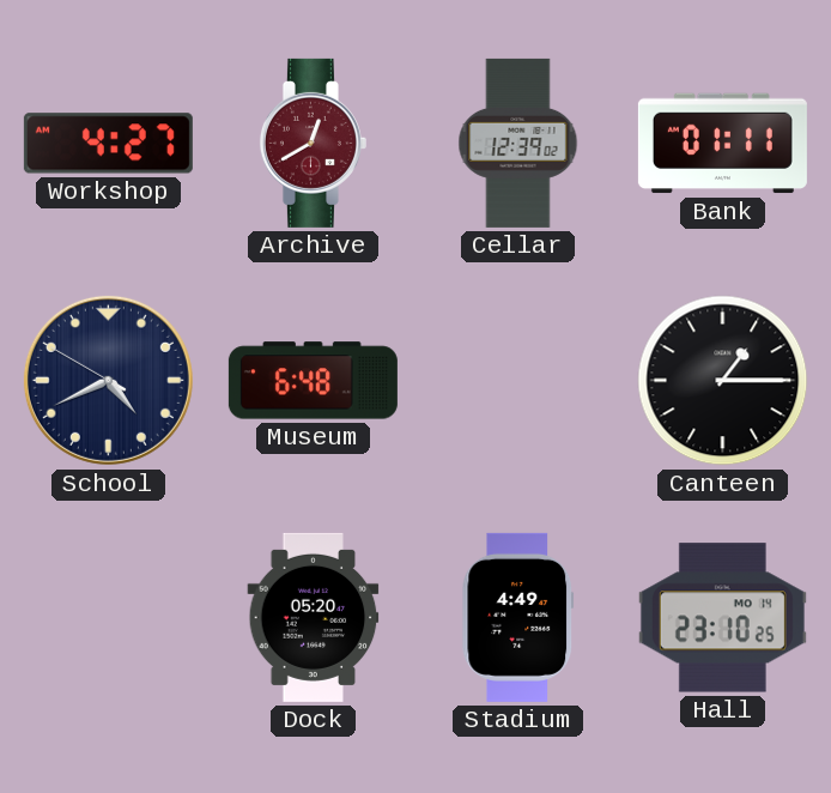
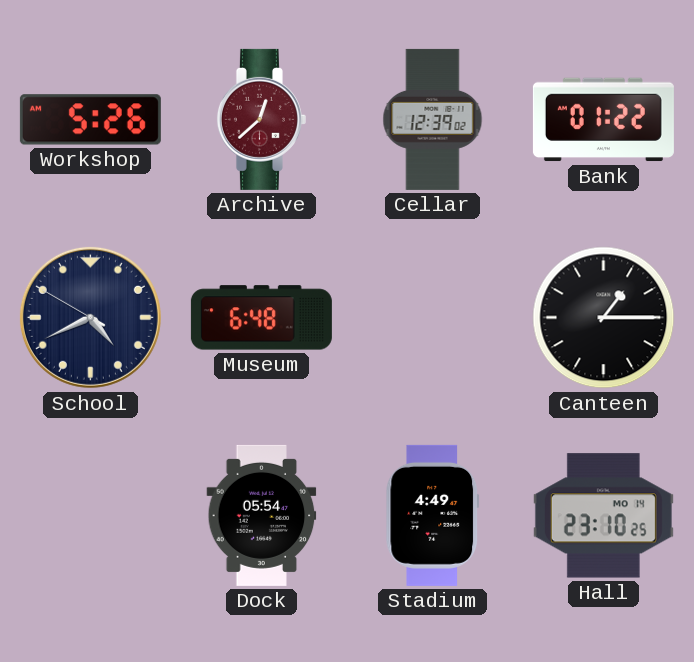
Workshop: 4:27 -> 5:26
Archive: 12:40 -> 12:38
Bank: 01:11 -> 01:22
Dock: 05:20 -> 05:54
